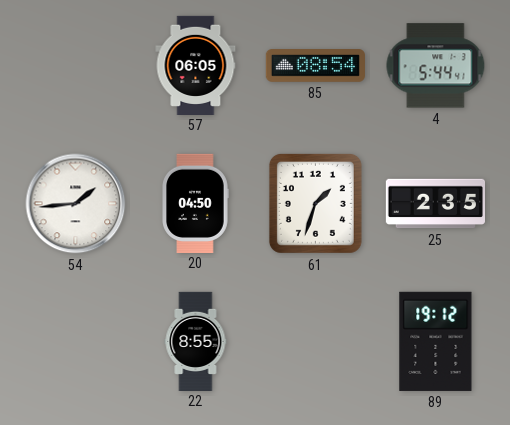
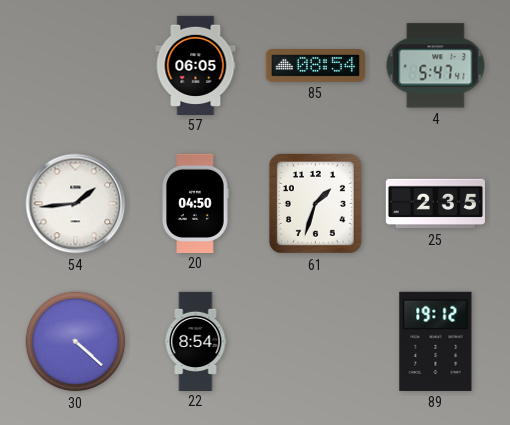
4: 5:44 -> 5:47
30: none -> 4:22
22: 8:55 -> 8:54
